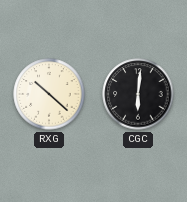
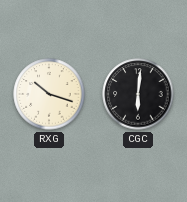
RXG: 10:22 -> 10:18
